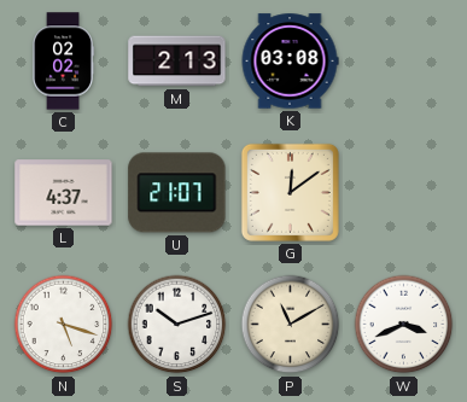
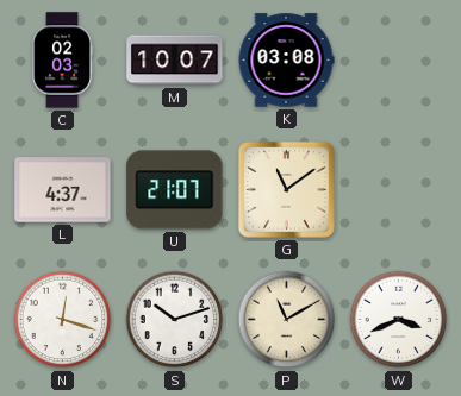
C: 02:02 -> 02:03
M: 2:13 -> 10:07
G: 12:09 -> 11:09
N: 5:18 -> 12:18
